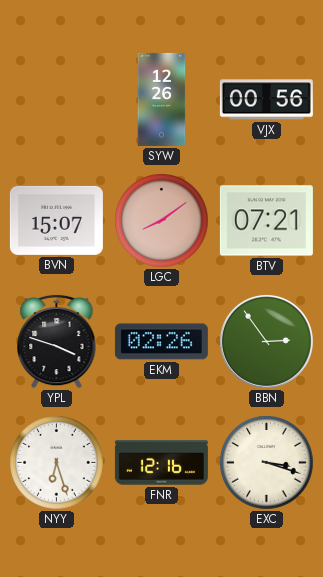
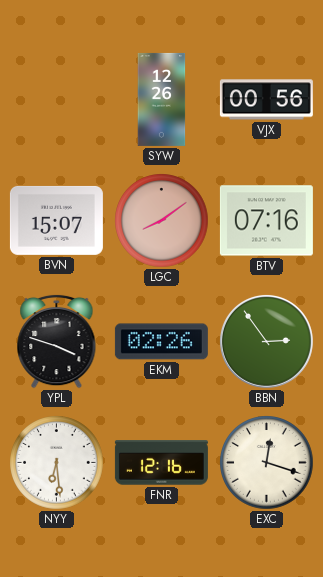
BTV: 07:21 -> 07:16
NYY: 6:27 -> 6:29
EXC: 3:18 -> 12:18
